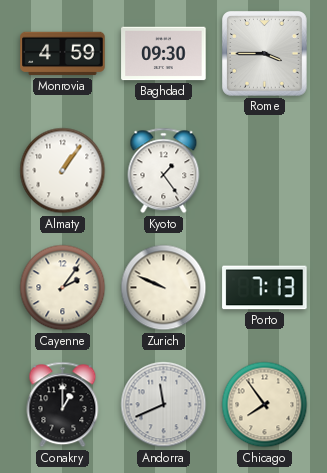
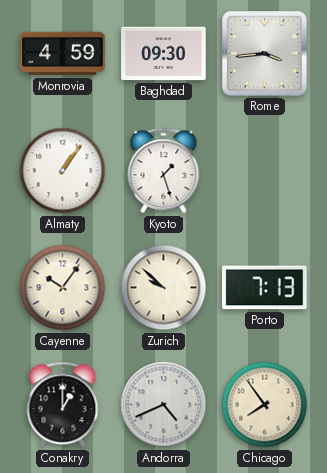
Rome: 3:45 -> 3:44
Kyoto: 1:24 -> 1:27
Cayenne: 2:06 -> 10:06
Zurich: 9:49 -> 9:52
Andorra: 11:41 -> 4:41
